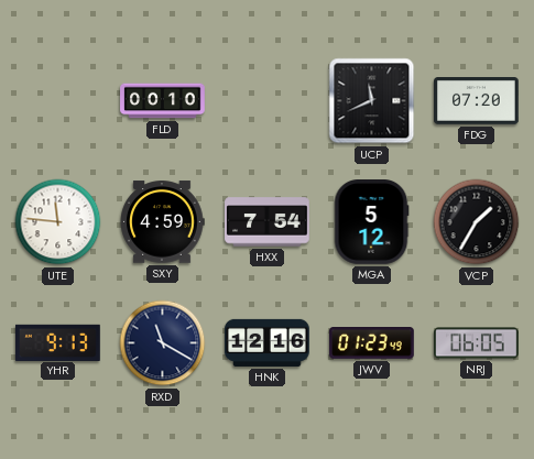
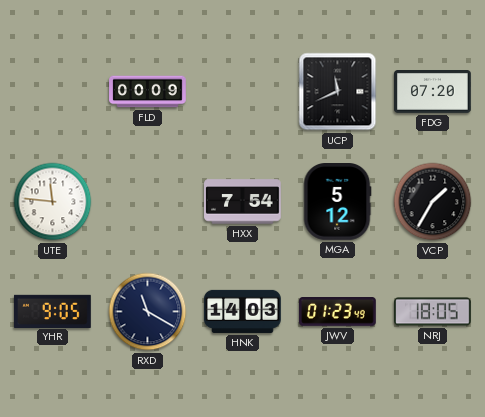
FLD: 00:10 -> 00:09
SXY: 4:59 -> none
YHR: 9:13 -> 9:05
HNK: 12:16 -> 14:03
NRJ: 06:05 -> 18:05
